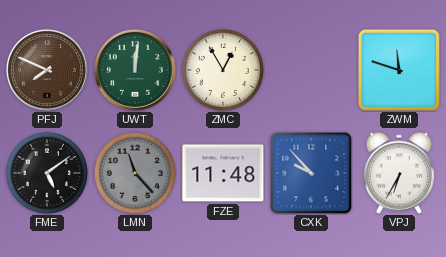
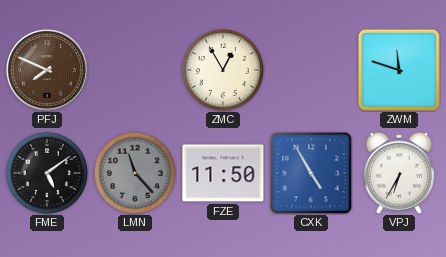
UWT: 12:01 -> none
FZE: 11:48 -> 11:50
CXK: 9:53 -> 4:55
